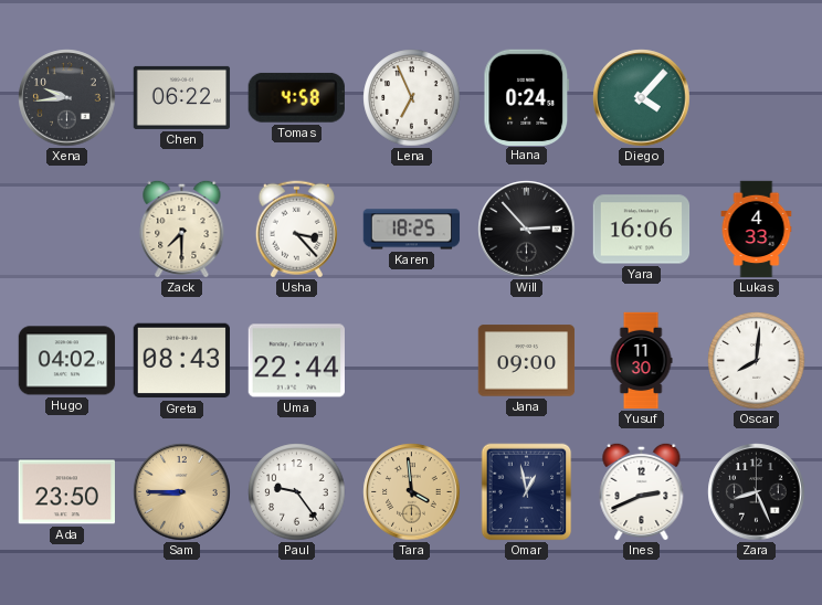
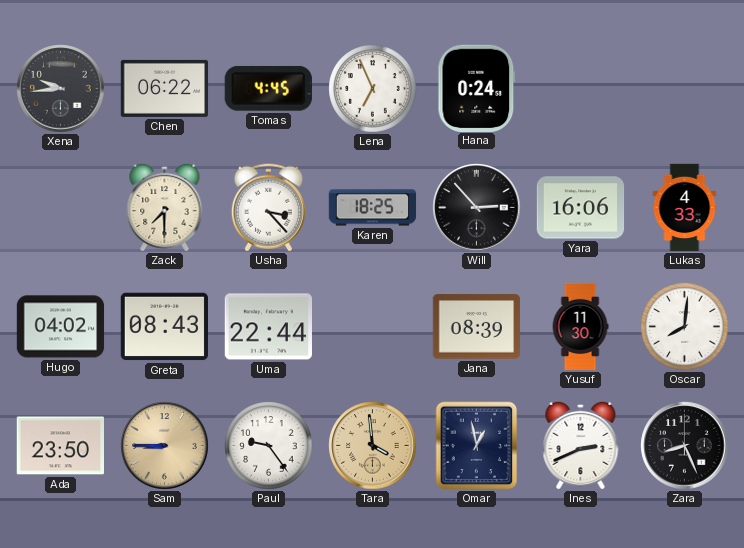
Tomas: 4:58 -> 4:45
Diego: 4:07 -> none
Jana: 09:00 -> 08:39
